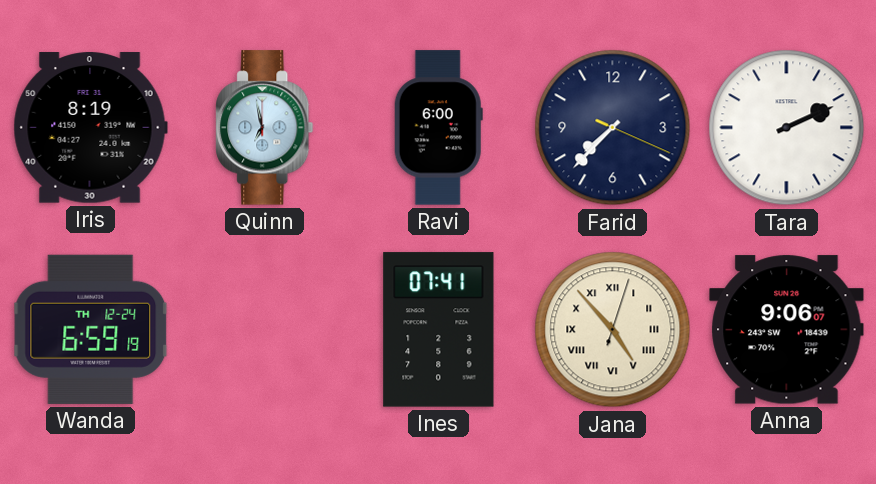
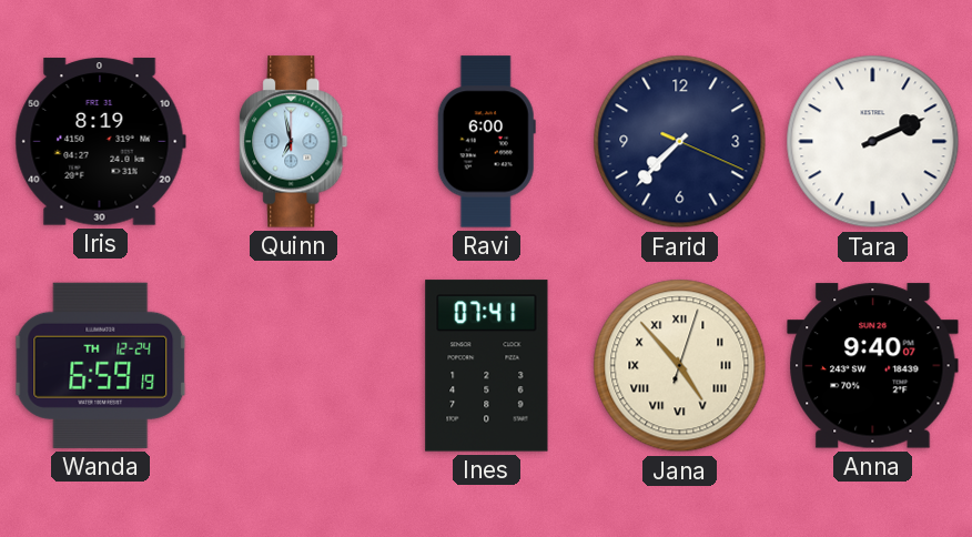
Anna: 9:06 -> 9:40
